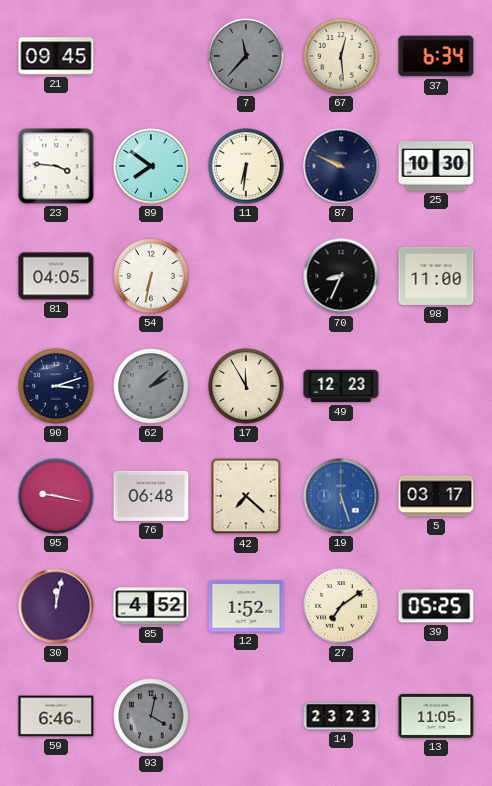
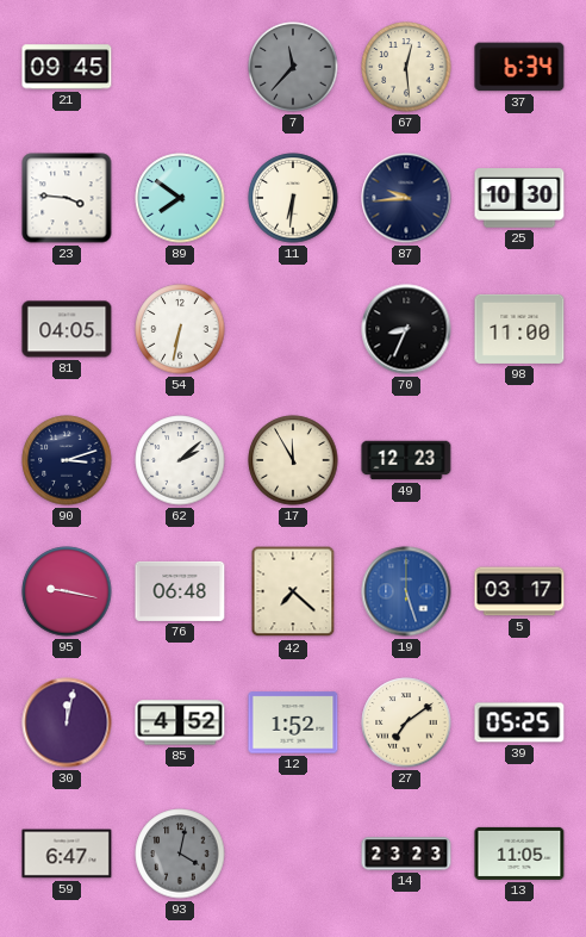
87: 9:49 -> 9:44
62 dial: grey -> white
59: 6:46 -> 6:47
